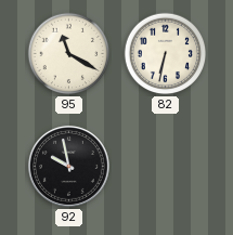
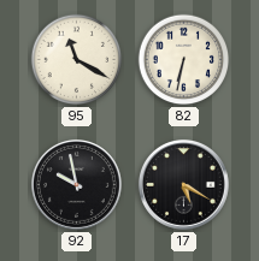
17: none -> 5:20
